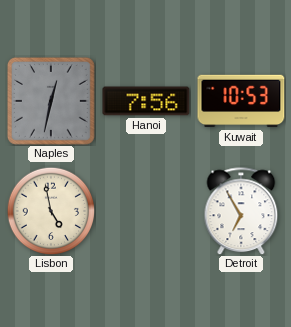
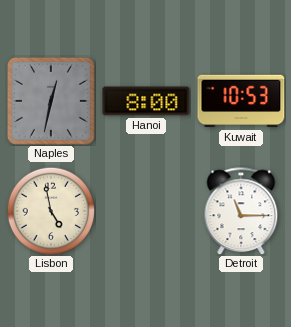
Hanoi: 7:56 -> 8:00
Detroit: 6:55 -> 11:15
